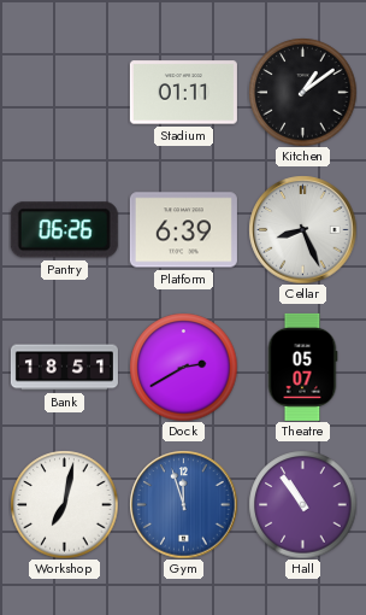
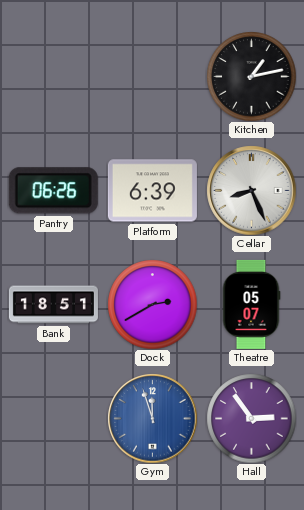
Stadium: 01:11 -> none
Kitchen: 1:09 -> 1:13
Workshop: 7:02 -> none
Hall: 10:54 -> 2:54
